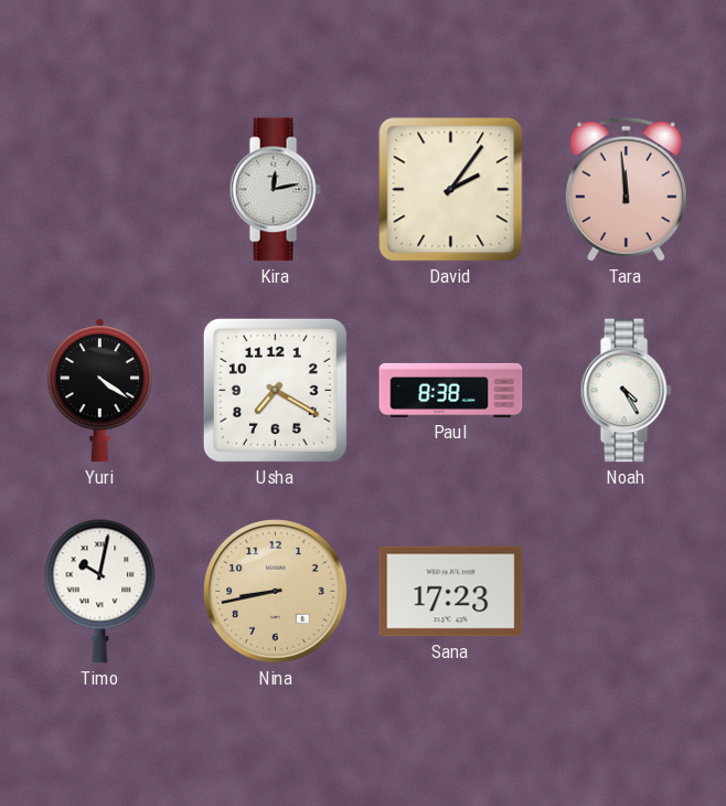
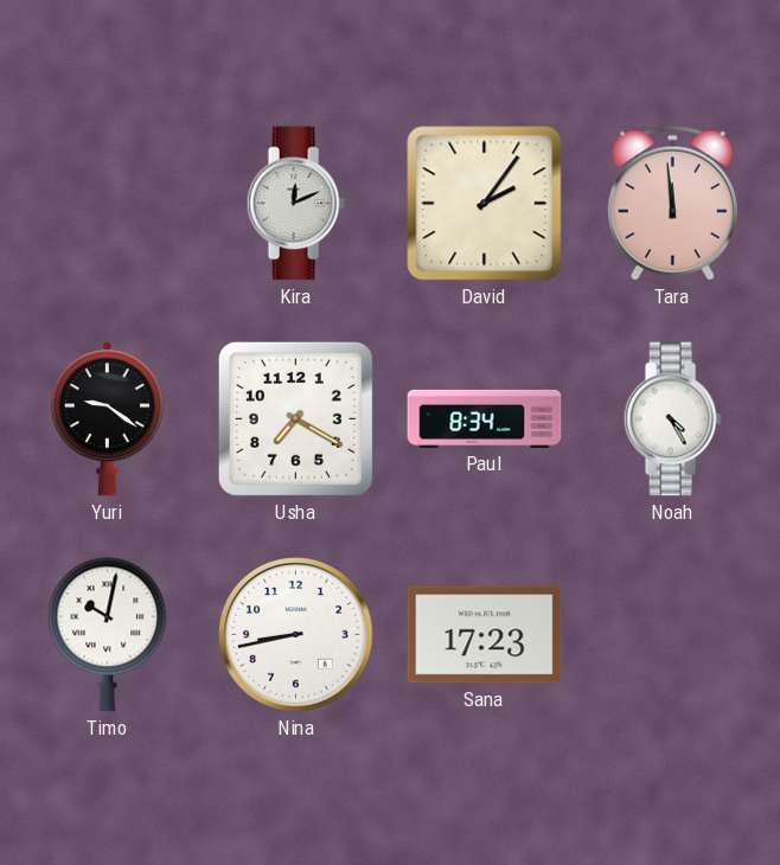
Kira: 12:13 -> 12:11
Yuri: 4:21 -> 9:21
Paul: 8:38 -> 8:34
Nina dial: champagne -> white
